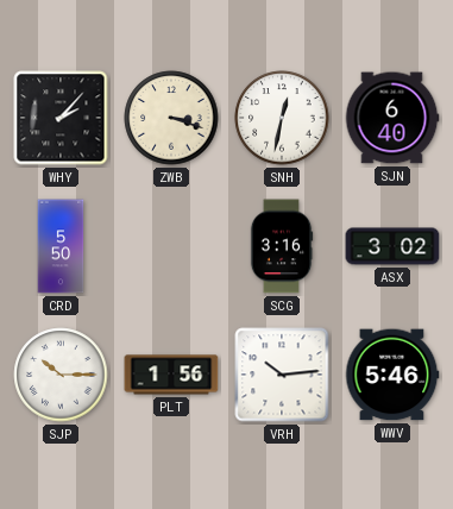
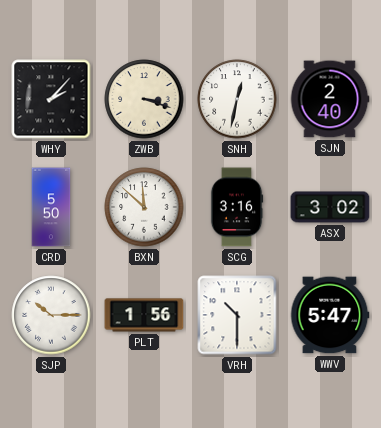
SJN: 6:40 -> 2:40
BXN: none -> 11:52
VRH: 10:14 -> 10:30
WWV: 5:46 -> 5:47
